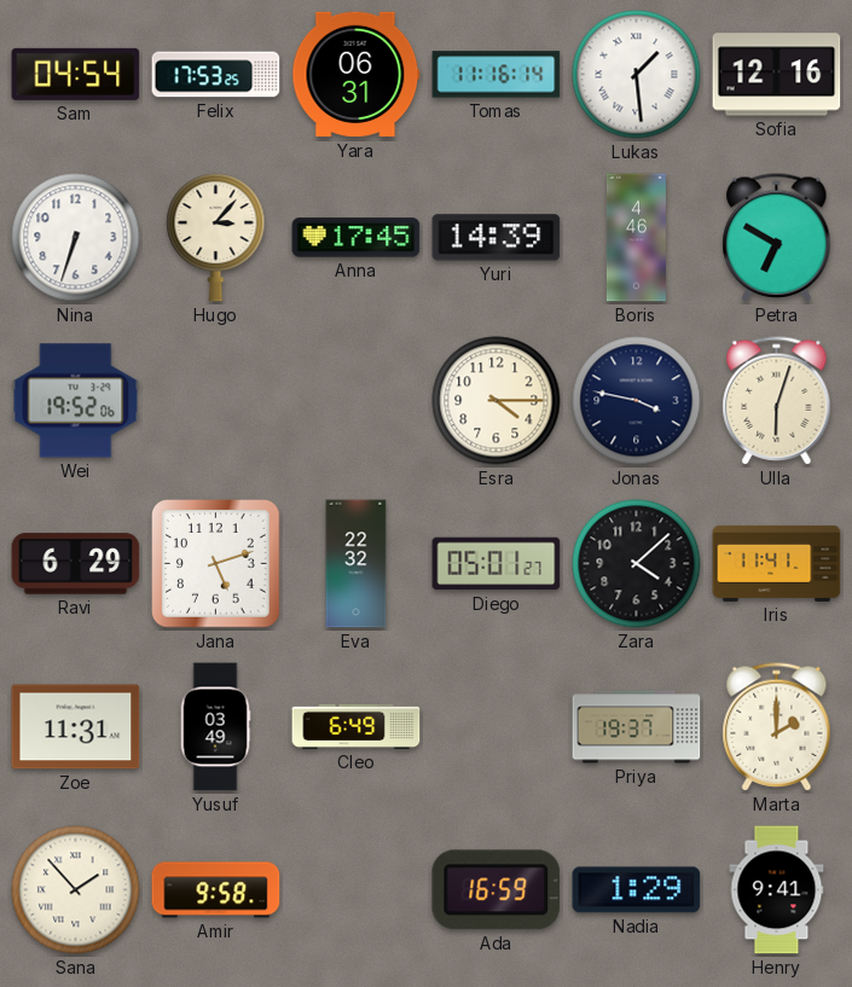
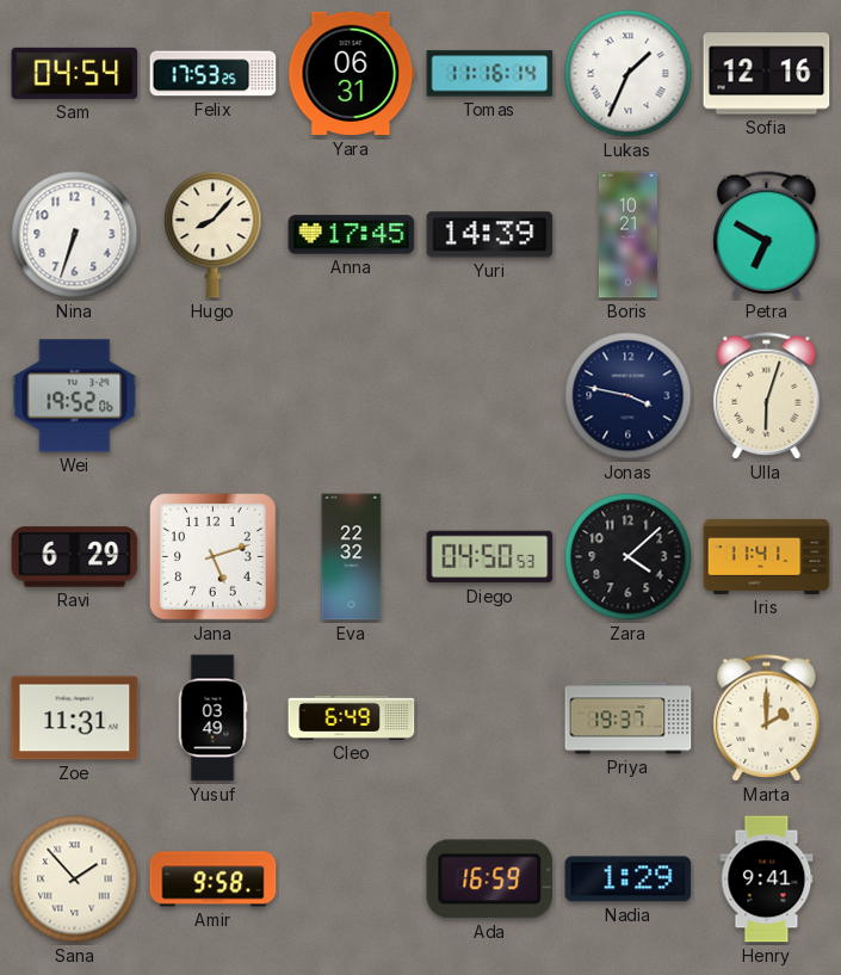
Lukas: 1:29 -> 1:34
Hugo: 3:07 -> 8:07
Boris: 4:46 -> 10:21
Esra: 4:15 -> none
Diego: 05:01 -> 04:50
